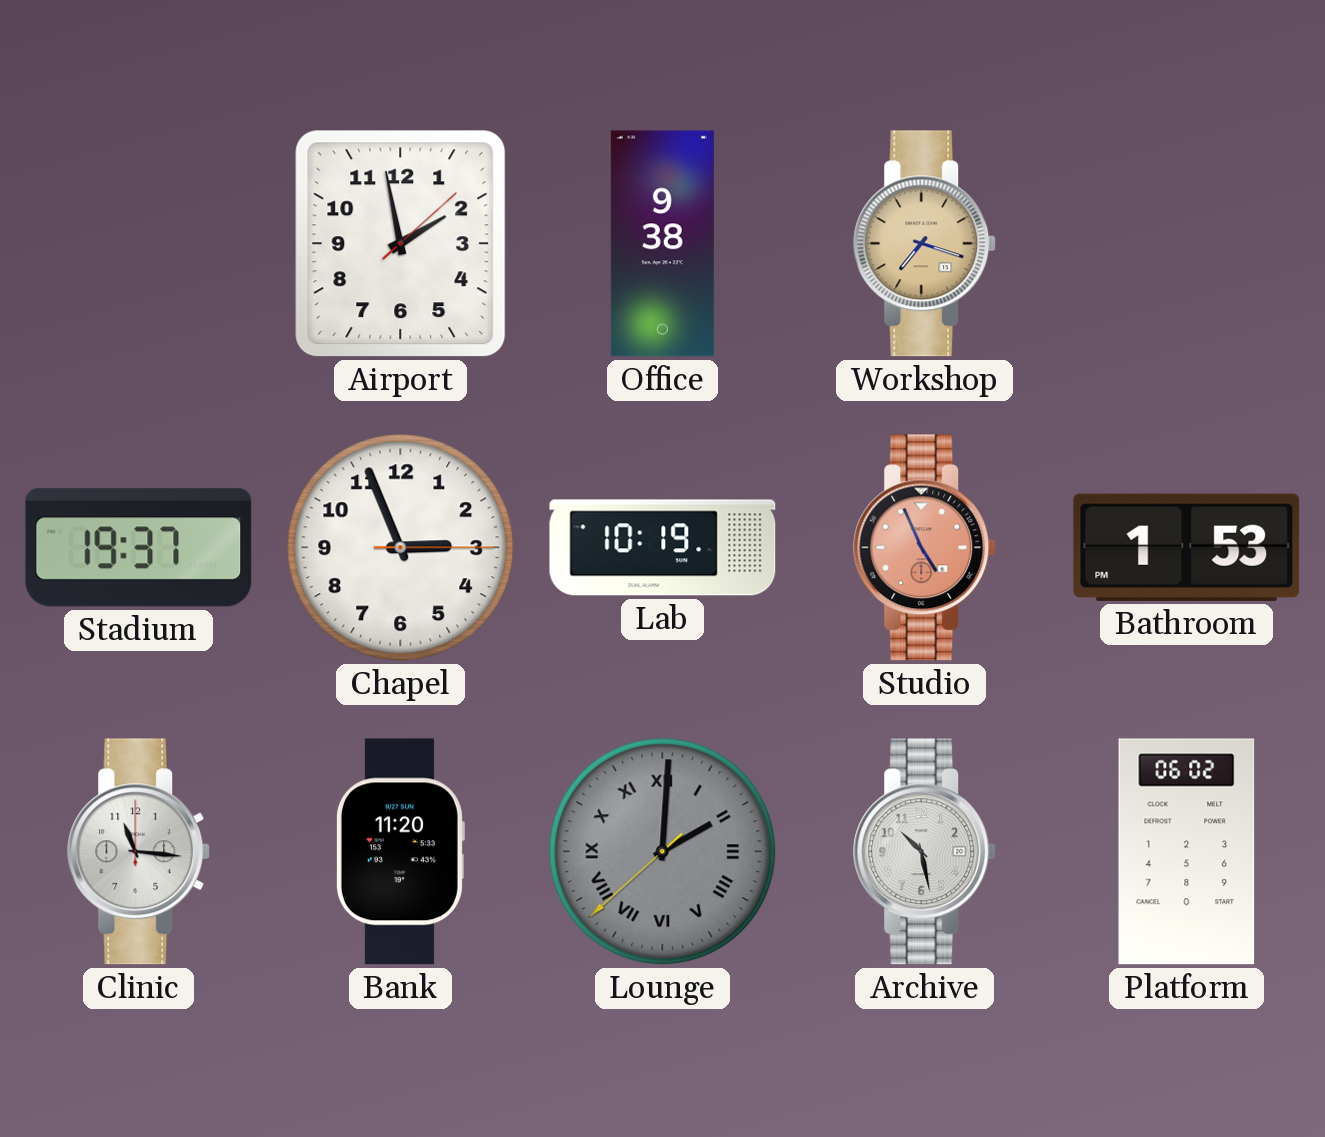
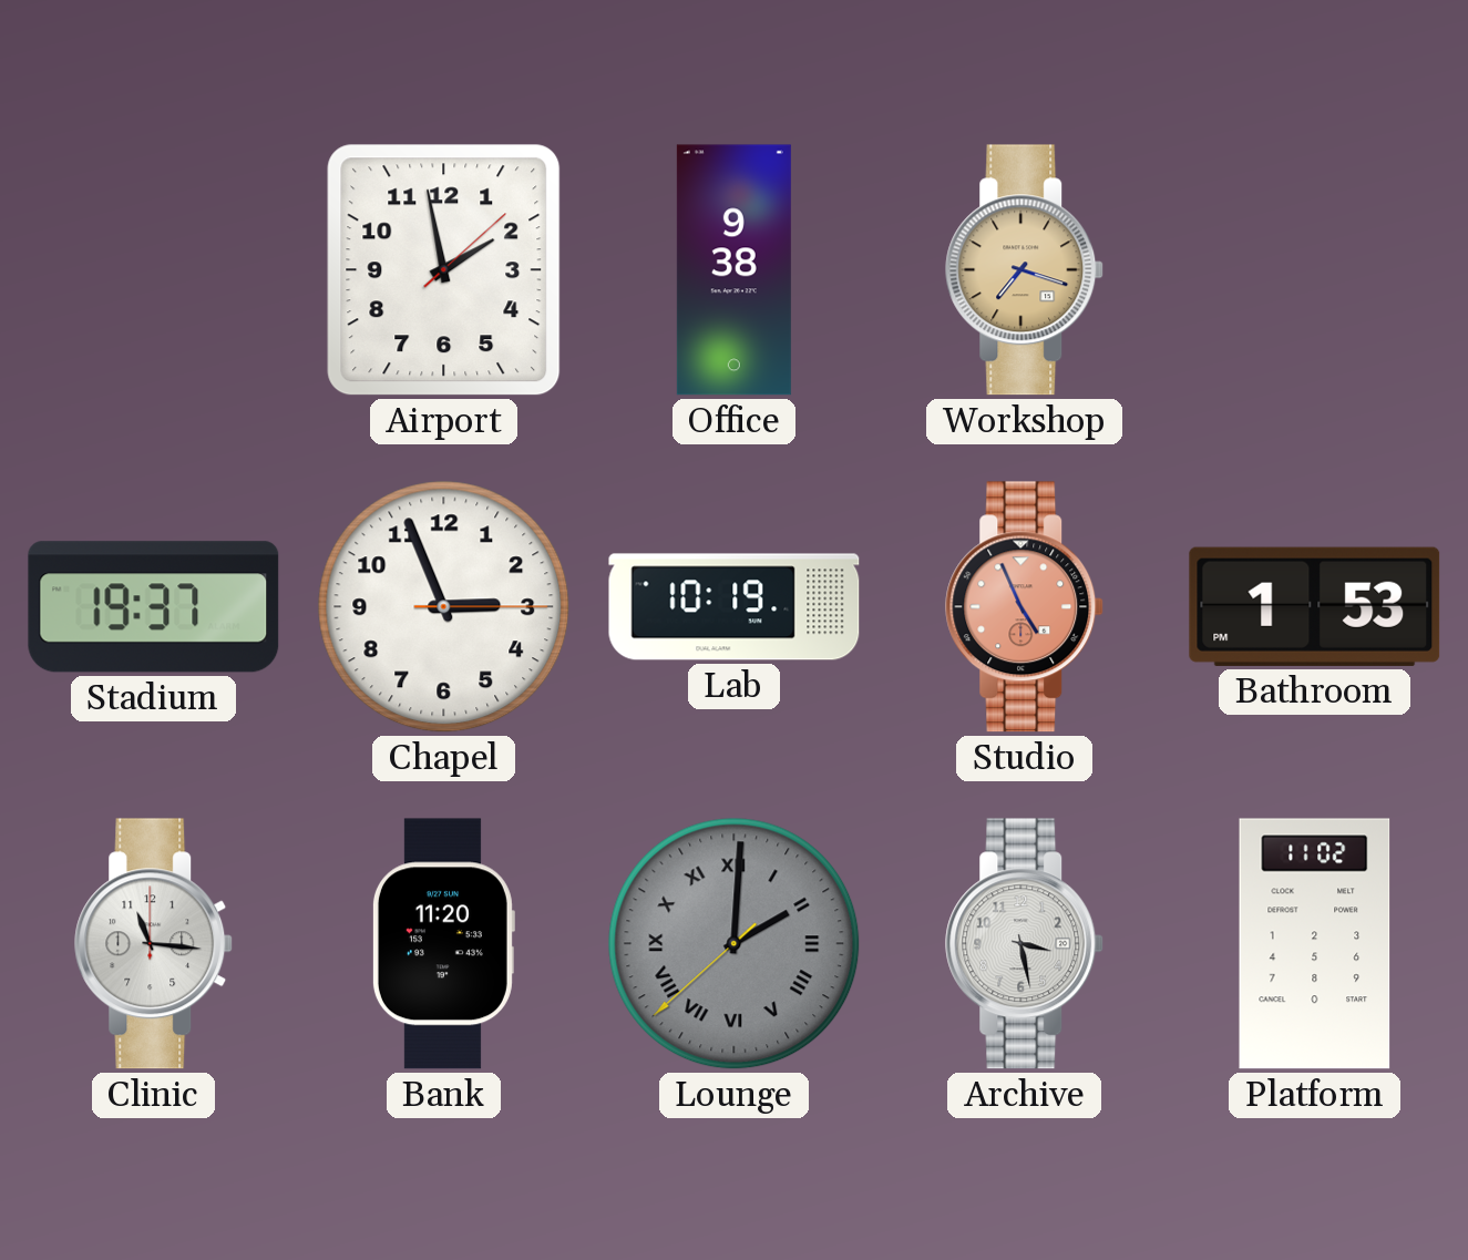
Archive: 10:28 -> 3:28
Platform: 06:02 -> 11:02
